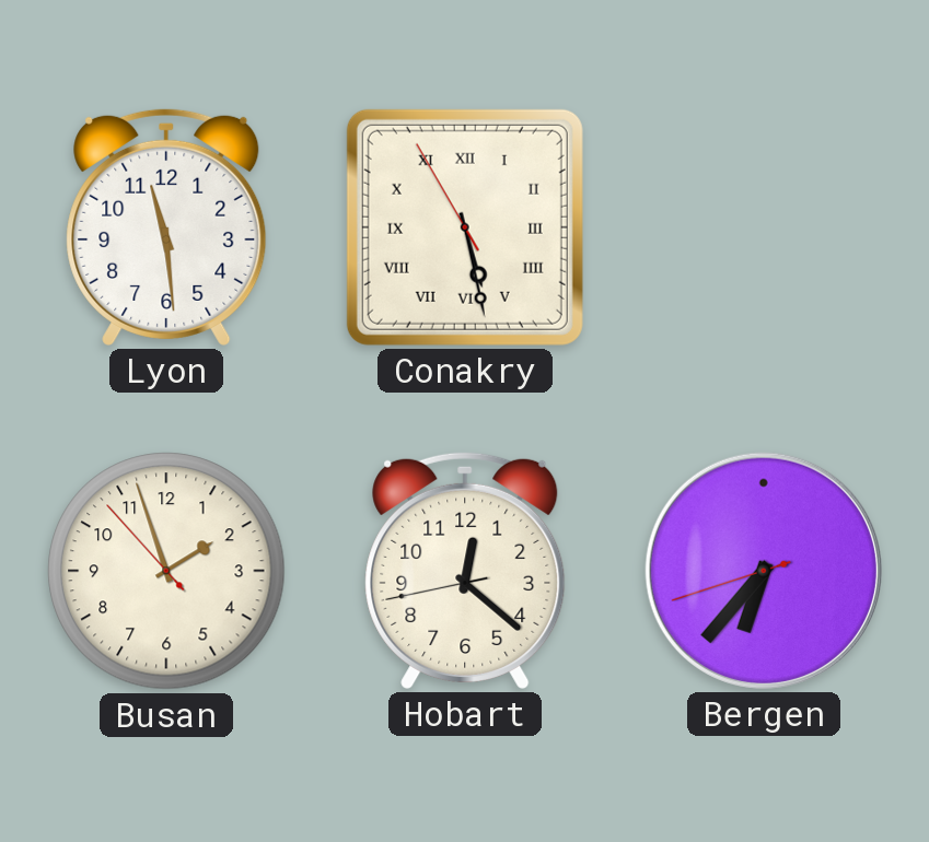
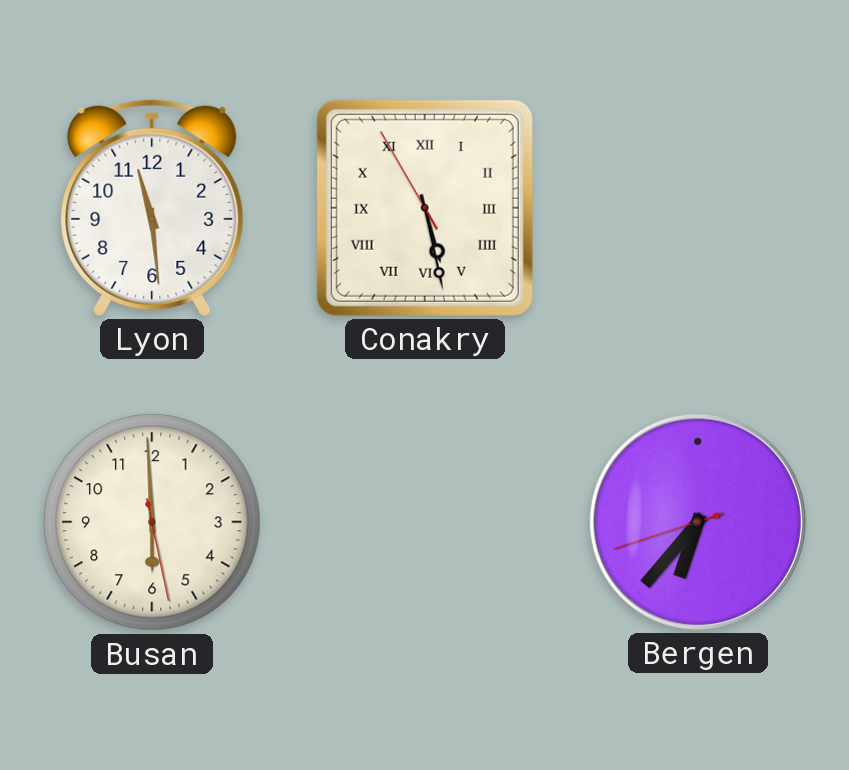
Busan: 1:56 -> 5:59
Hobart: 12:21 -> none
